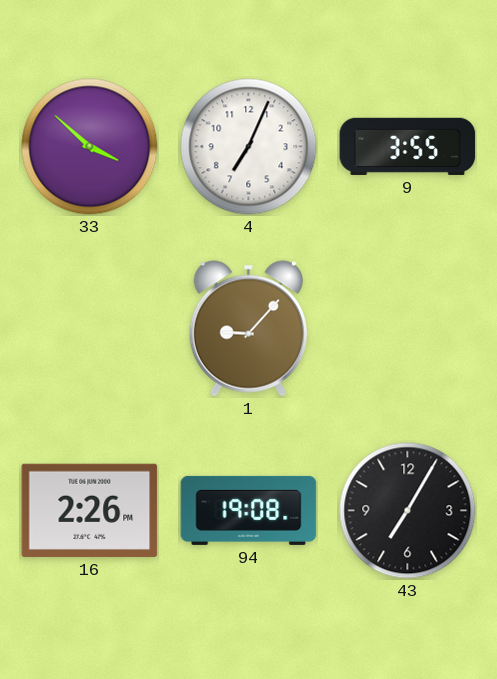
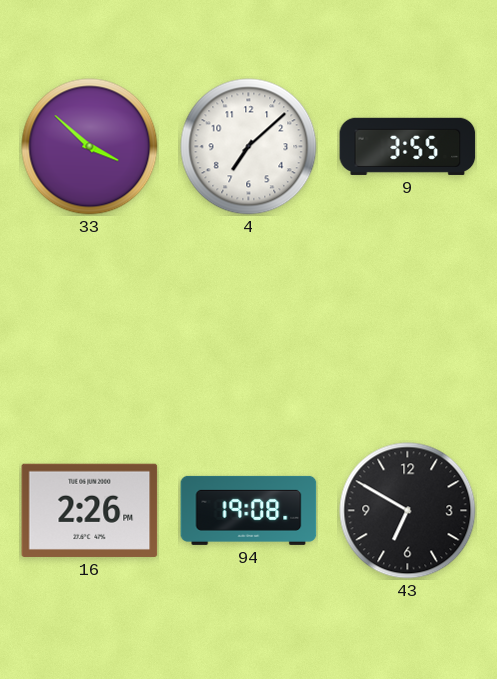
4: 7:04 -> 7:08
1: 9:07 -> none
43: 7:05 -> 6:50
